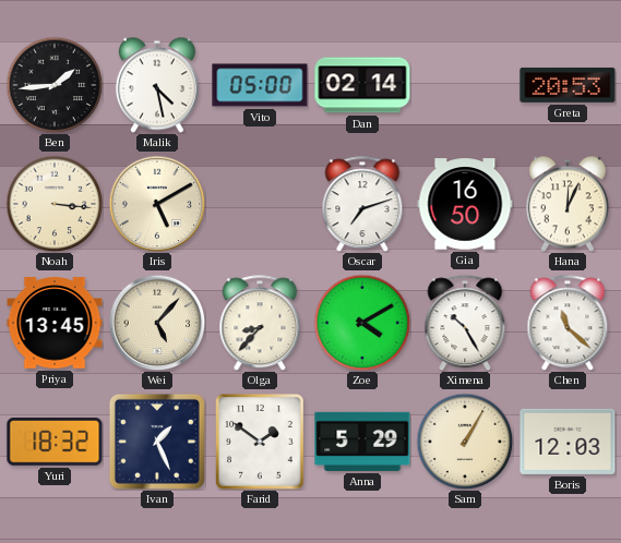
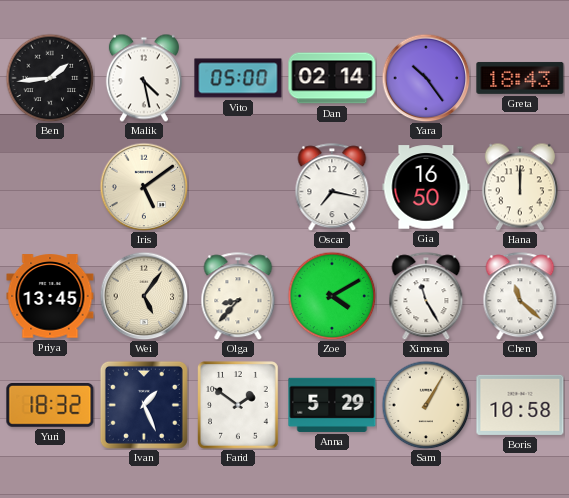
Yara: none -> 10:24
Greta: 20:53 -> 18:43
Noah: 3:16 -> none
Iris: 5:10 -> 5:09
Oscar: 7:12 -> 7:17
Hana: 12:04 -> 12:00
Wei: 5:07 -> 5:06
Ximena: 10:25 -> 11:25
Boris: 12:03 -> 10:58
